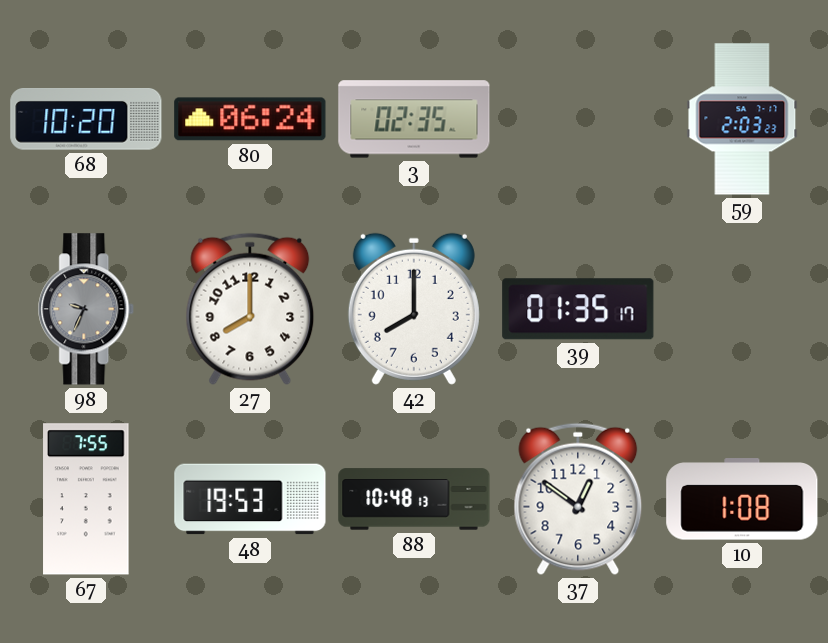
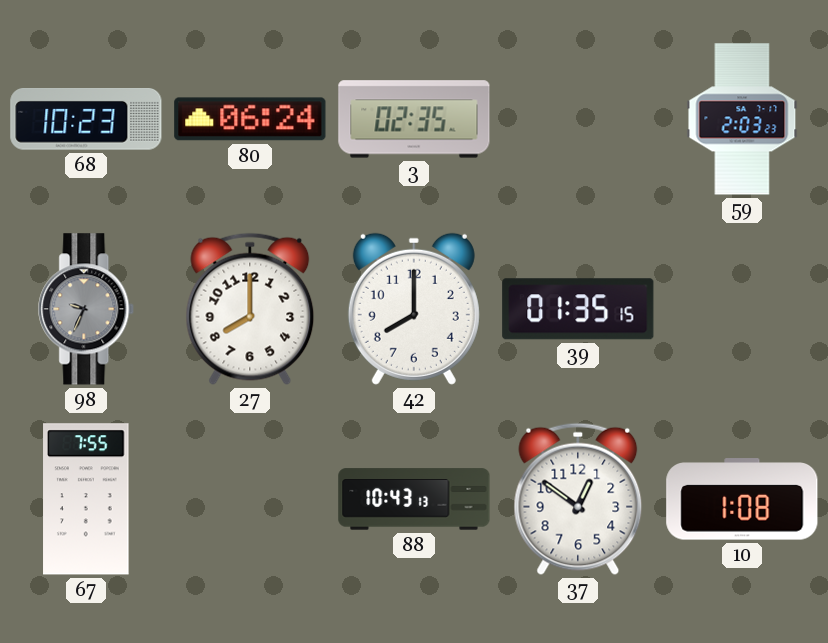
68: 10:20 -> 10:23
39: 01:35:17 -> 01:35:15
48: 19:53 -> none
88: 10:48 -> 10:43
